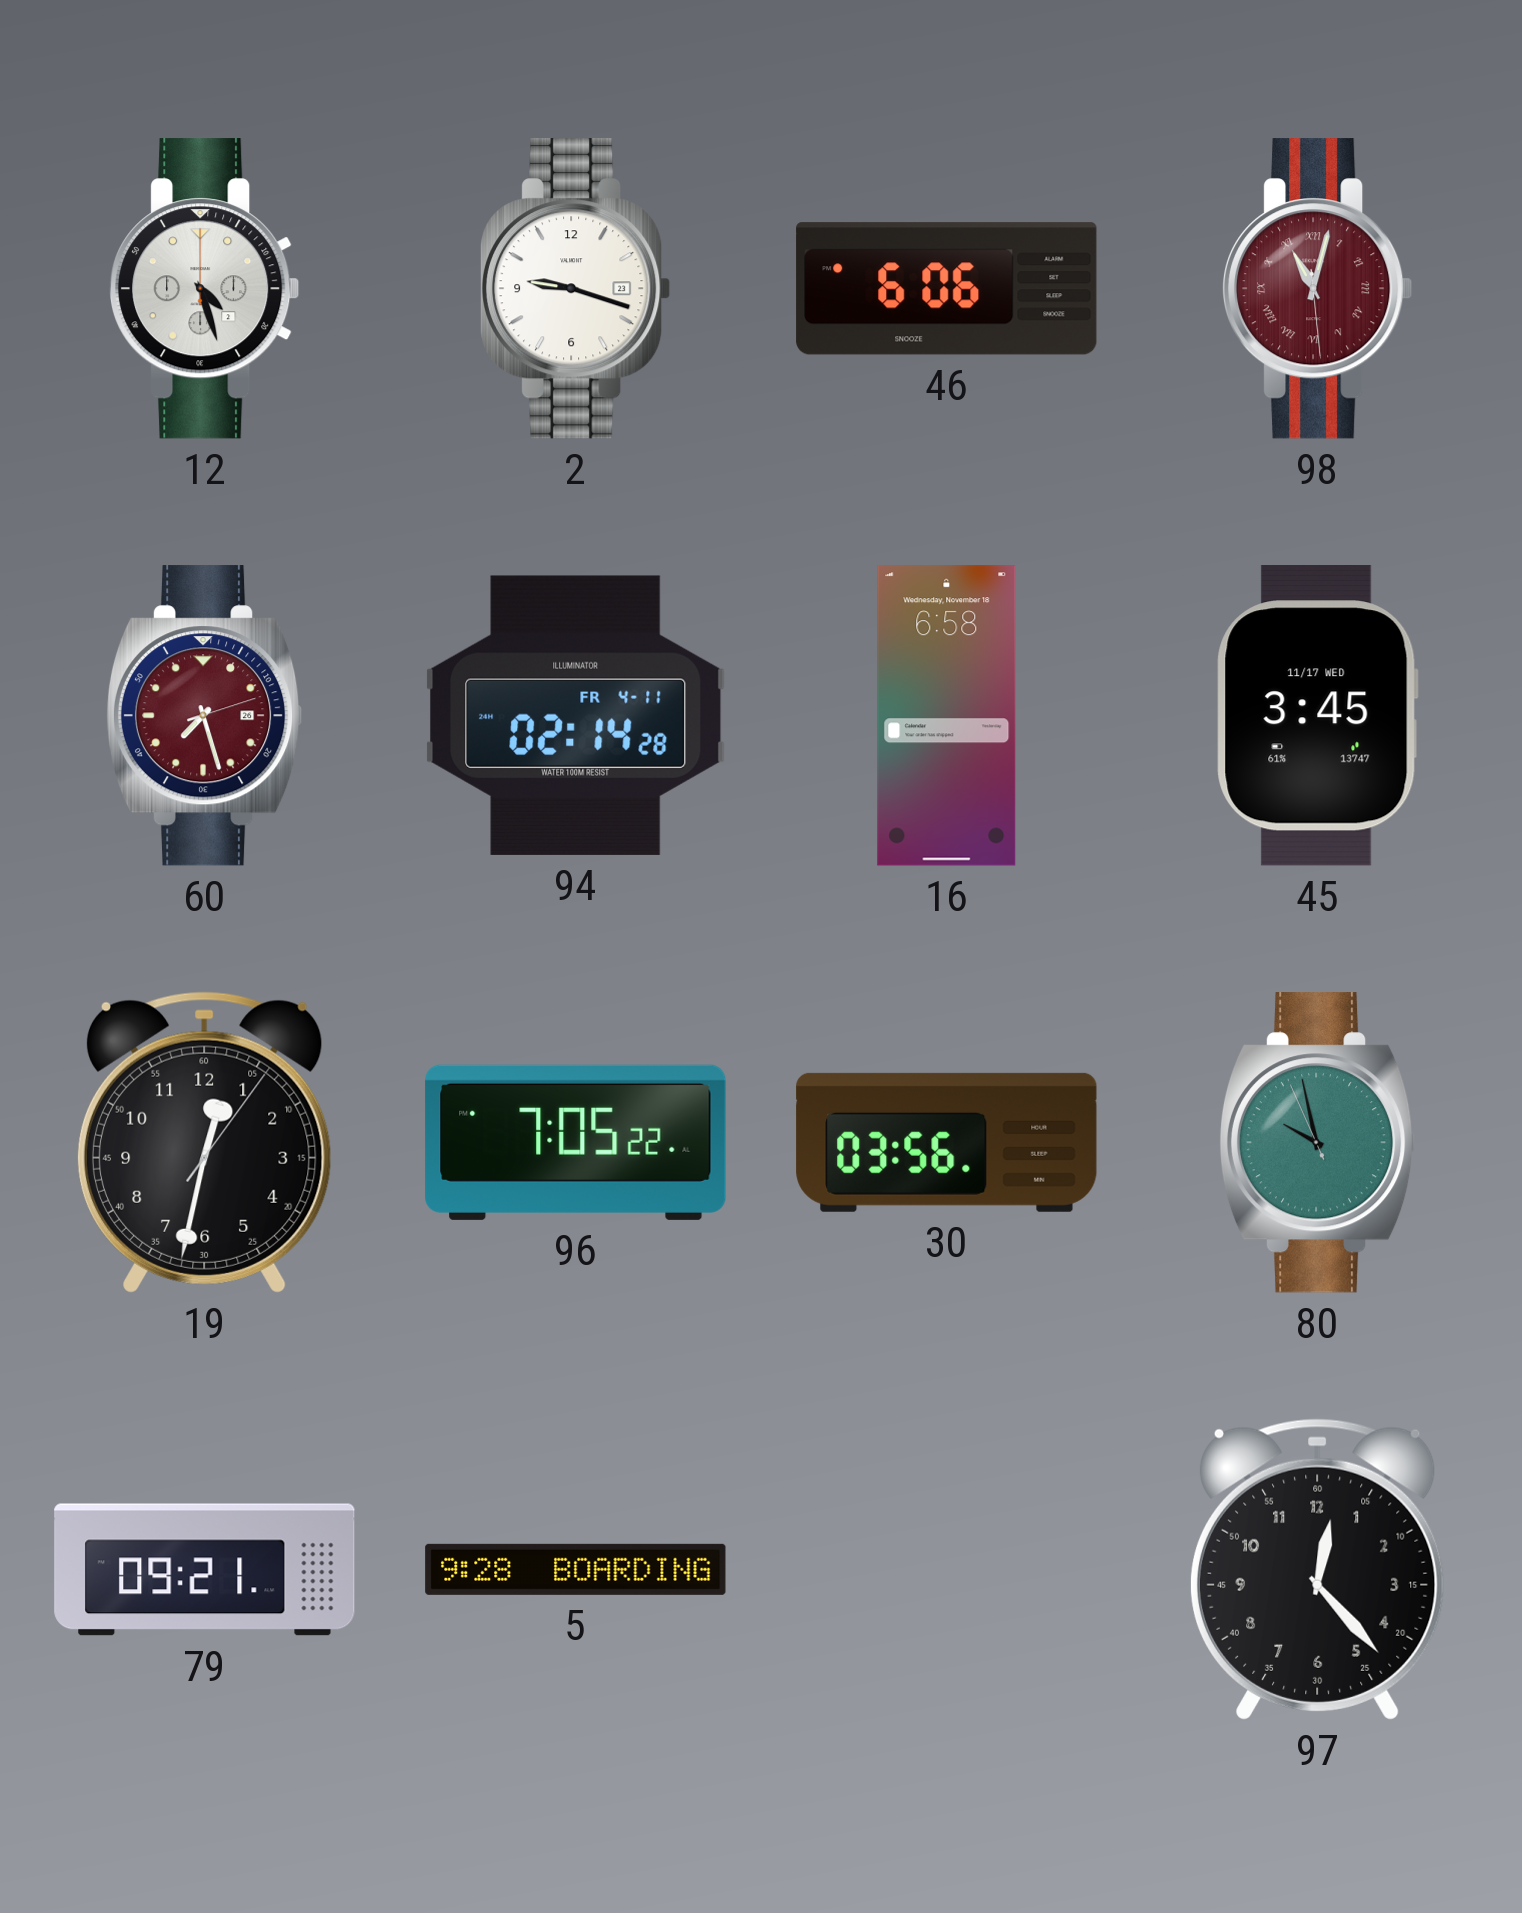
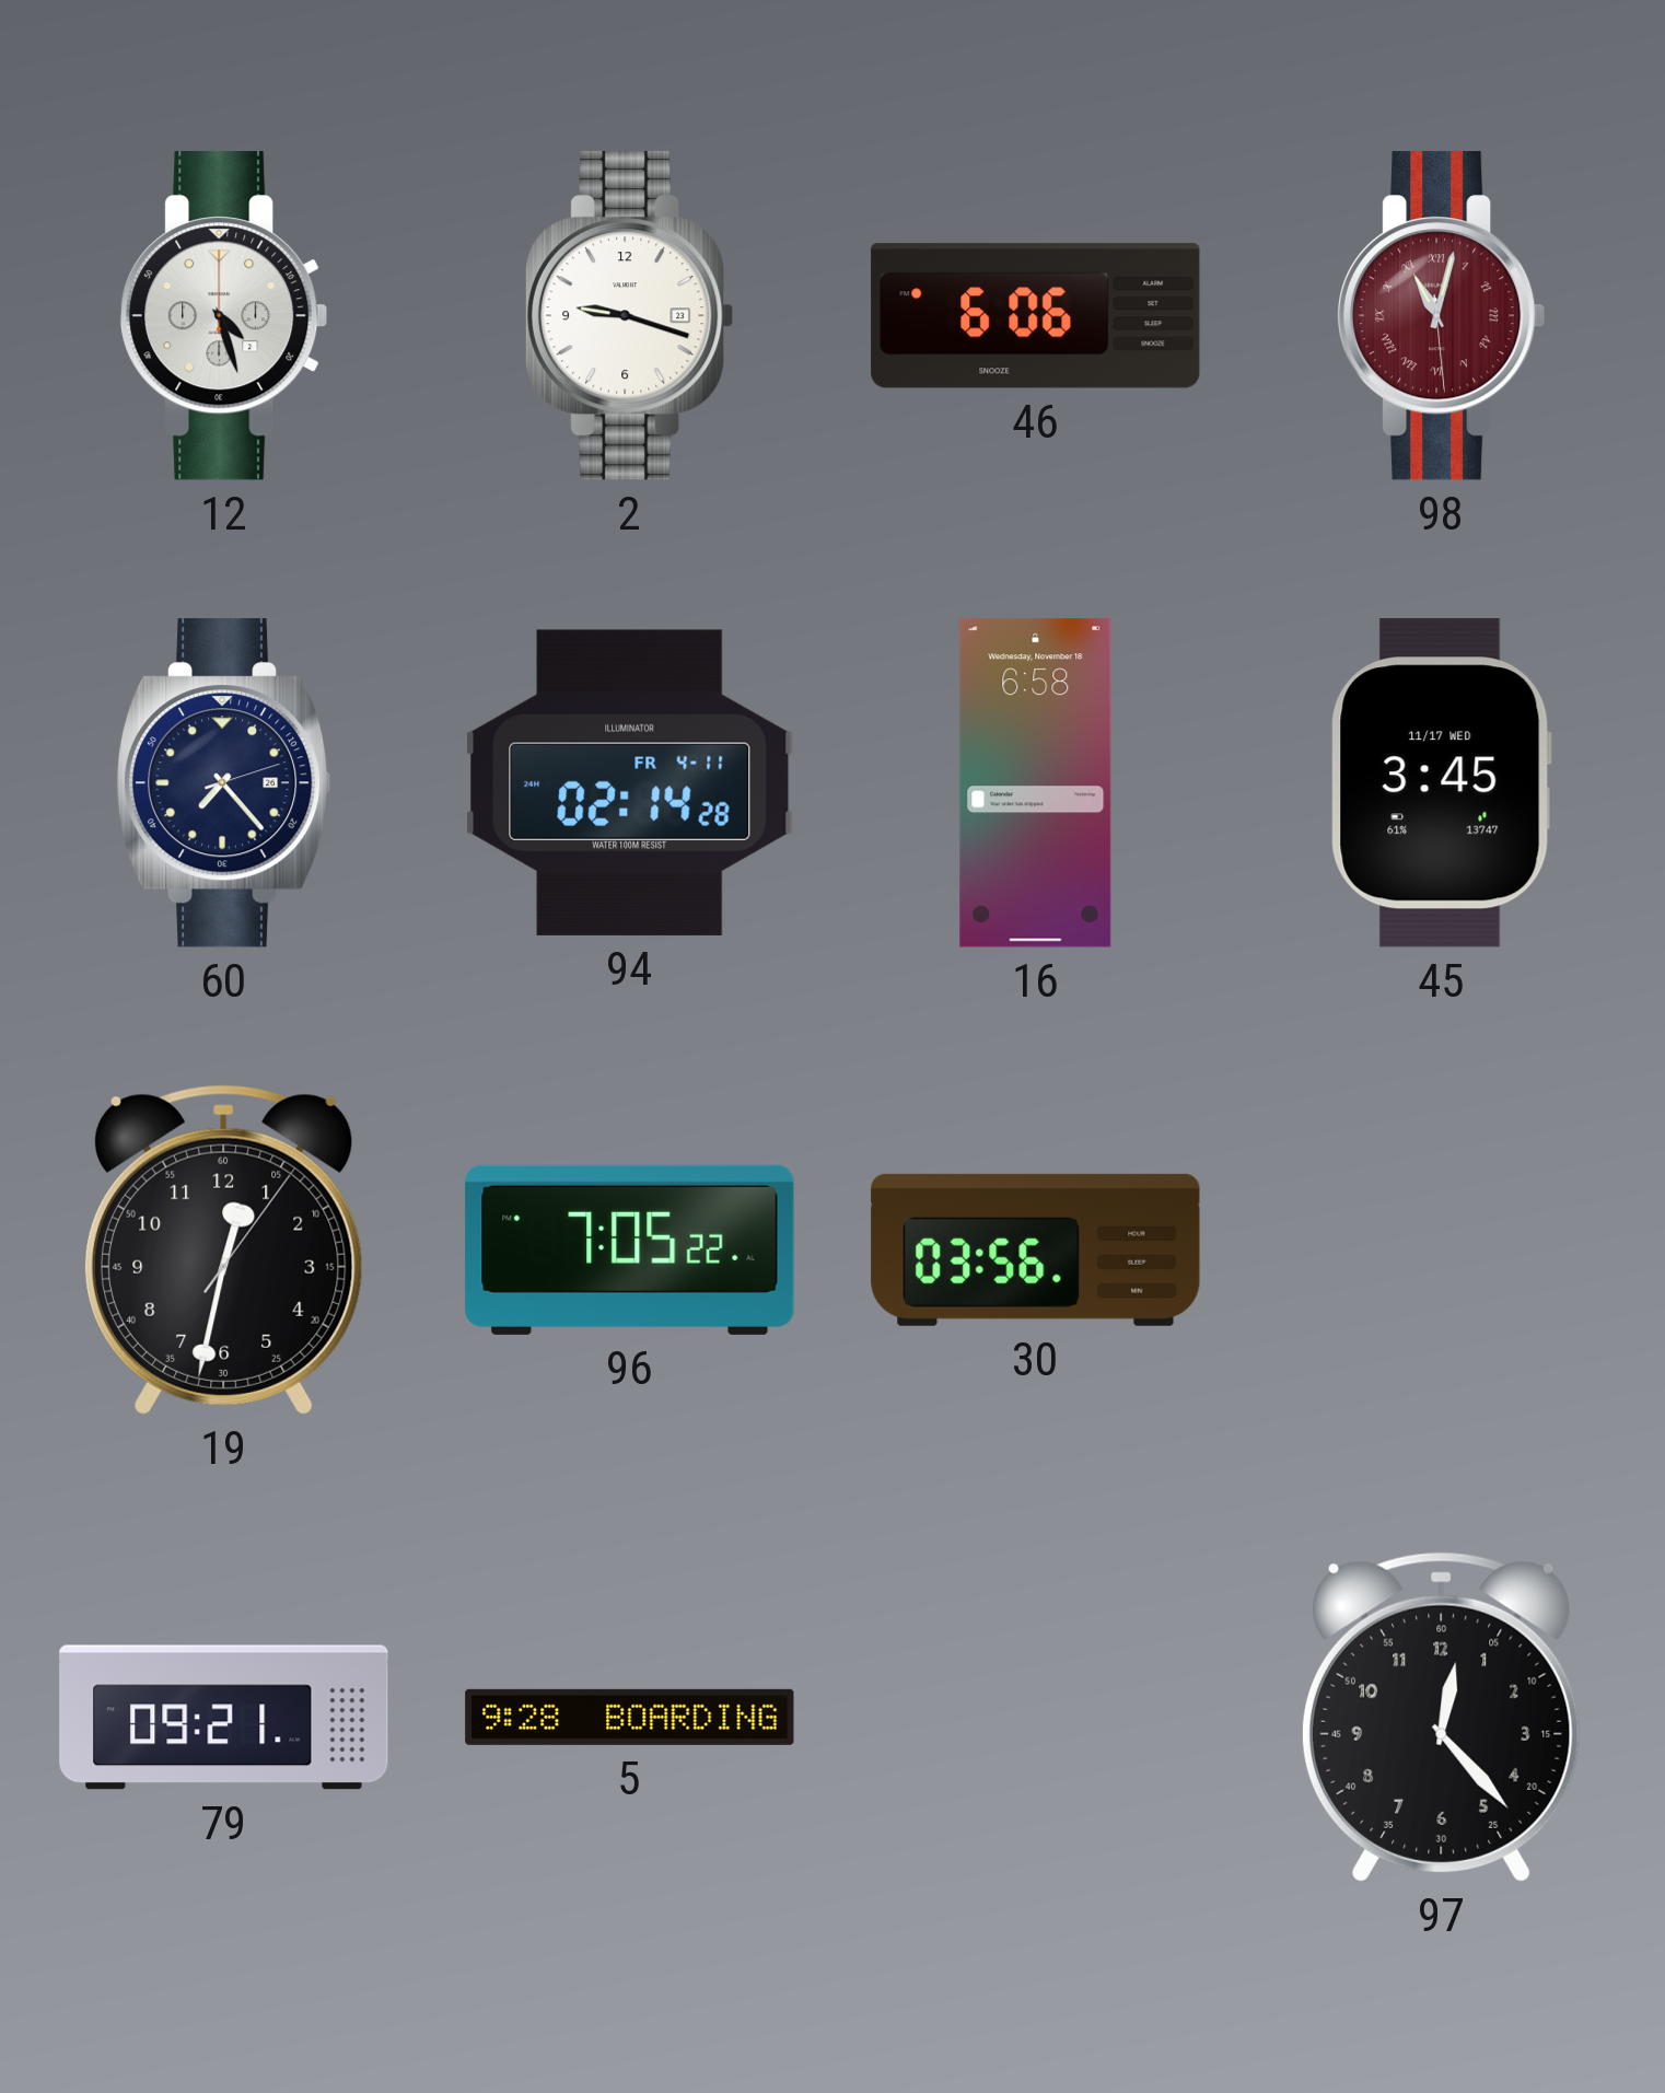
60: 7:27 -> 7:23
60 dial: burgundy -> navy
80: 9:57 -> none
